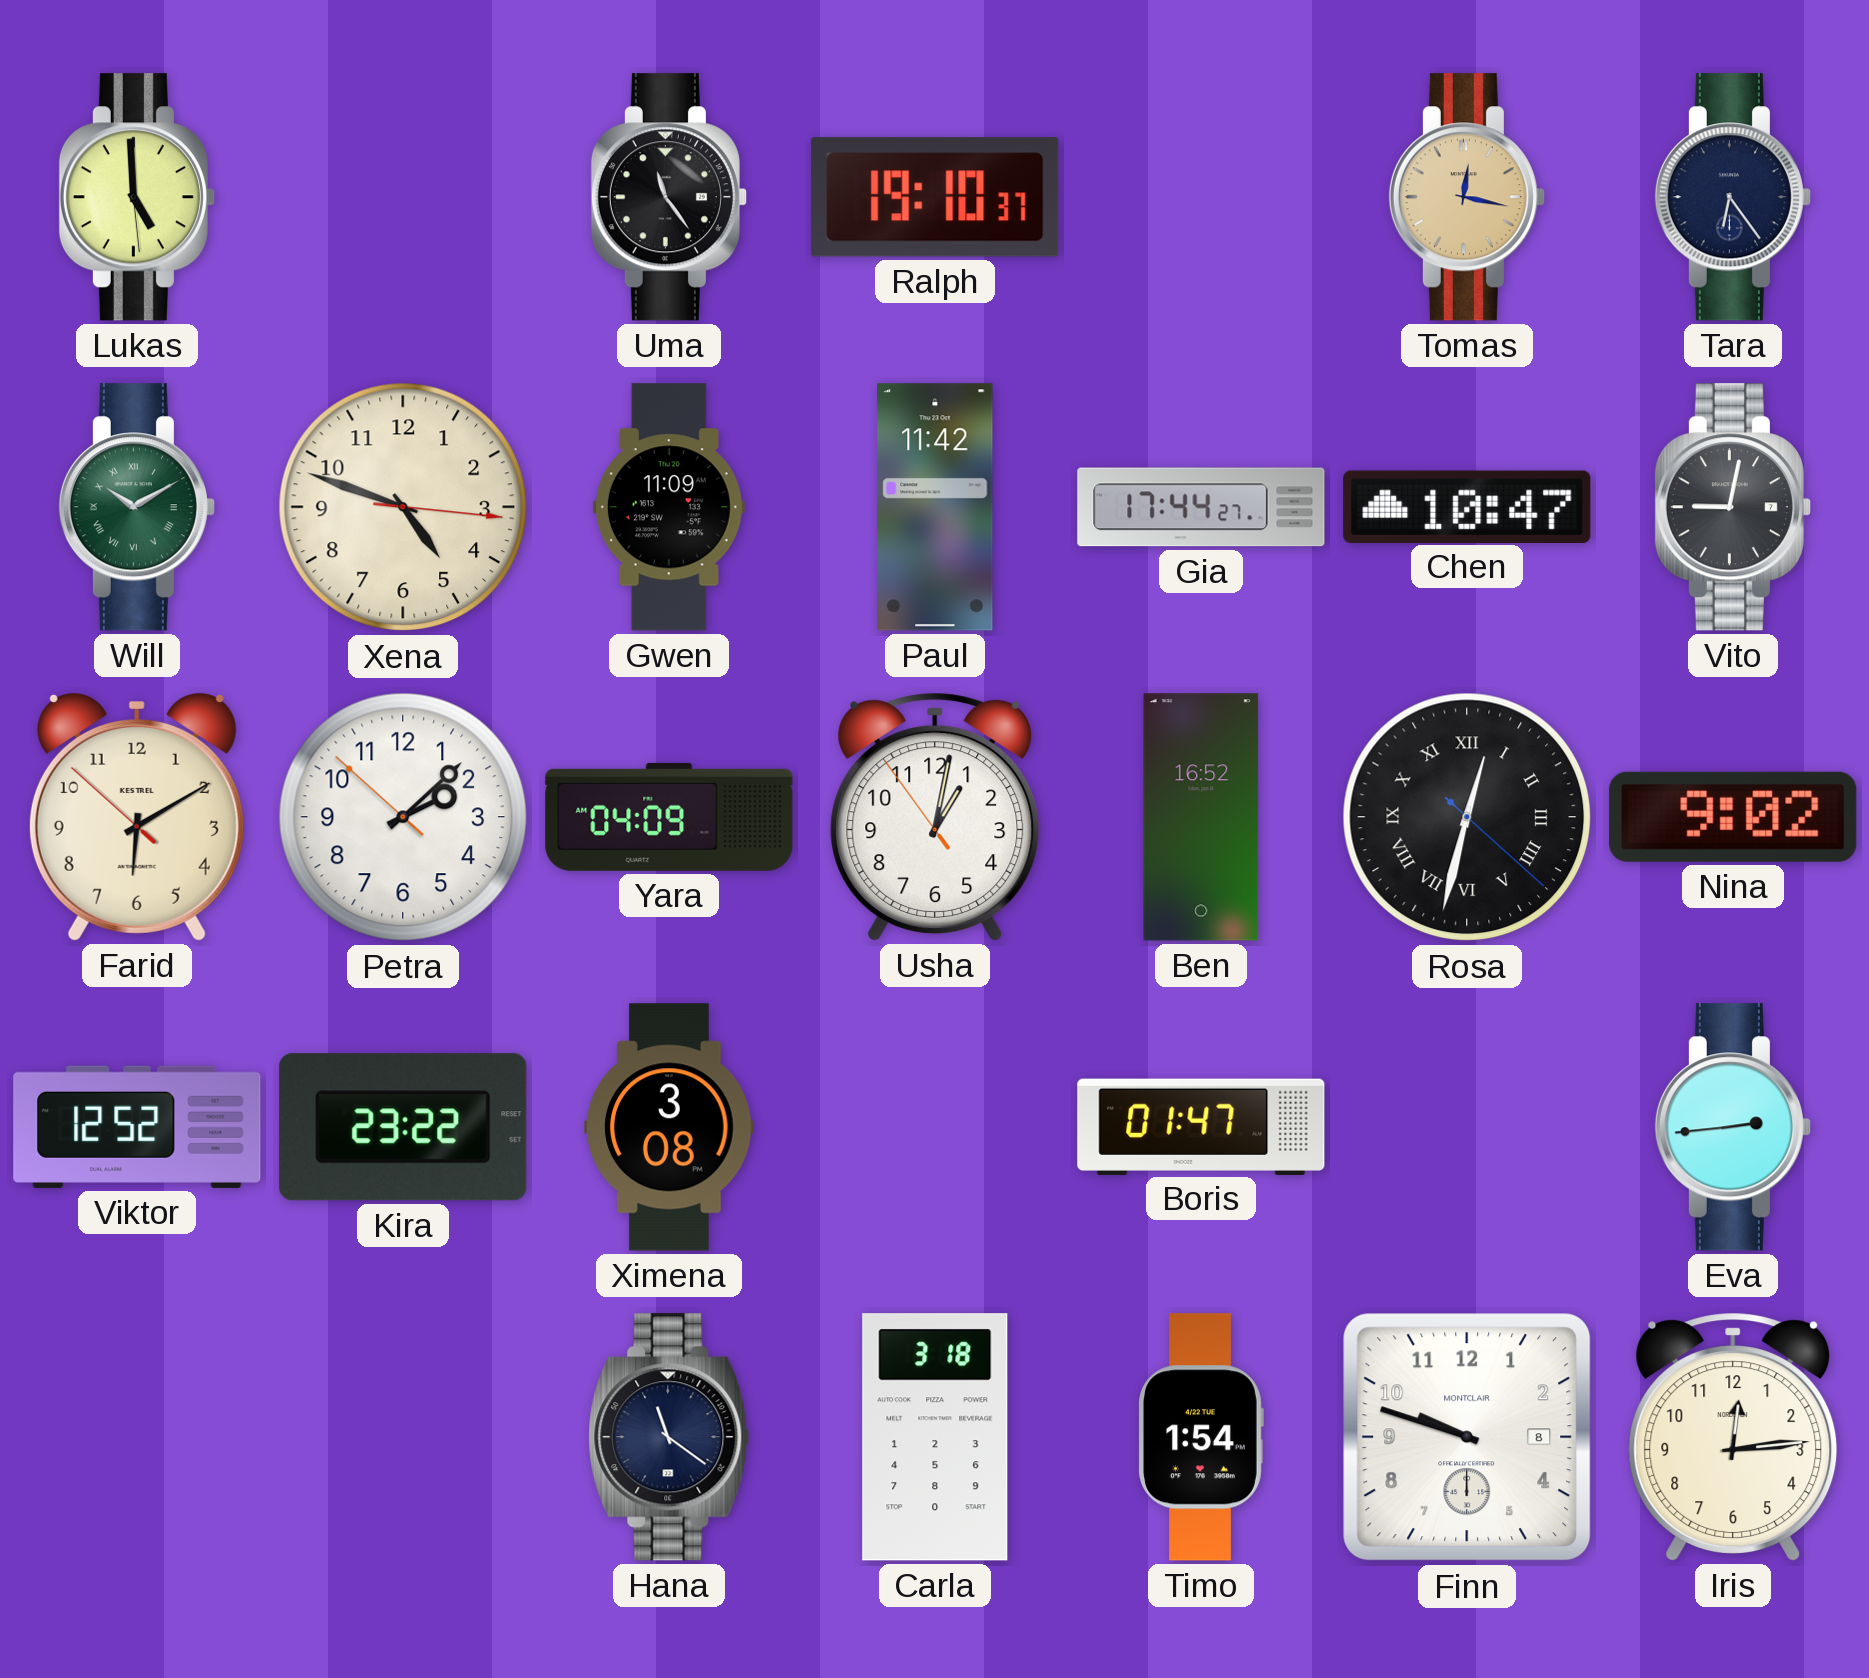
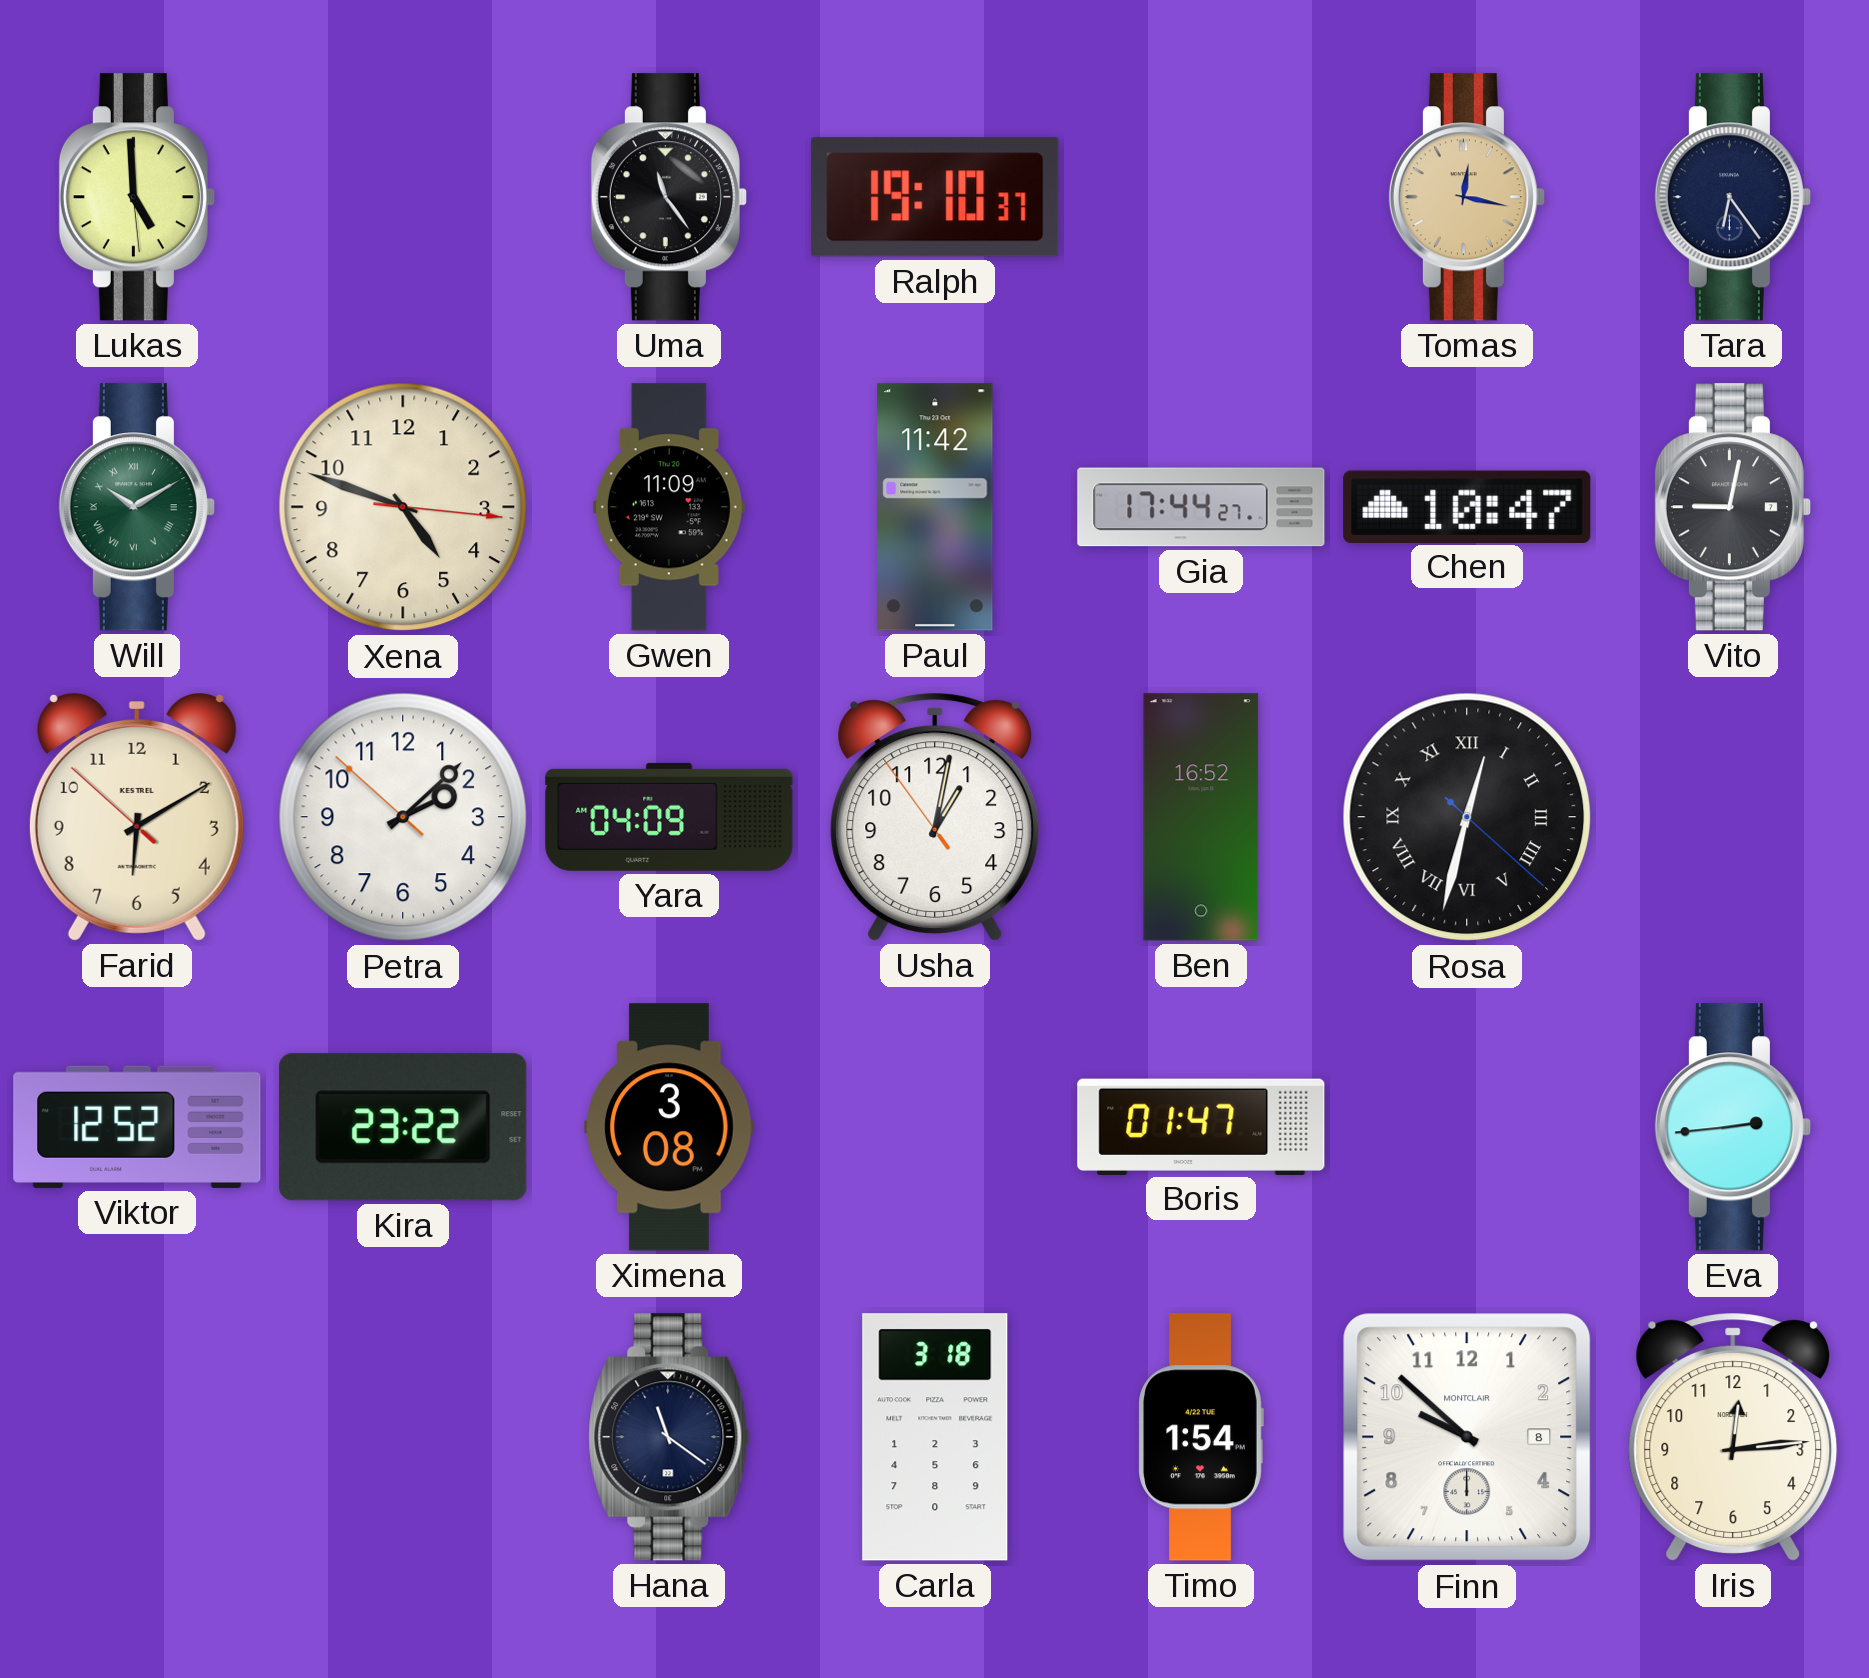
Nina: 9:02 -> none
Finn: 9:48 -> 9:52
